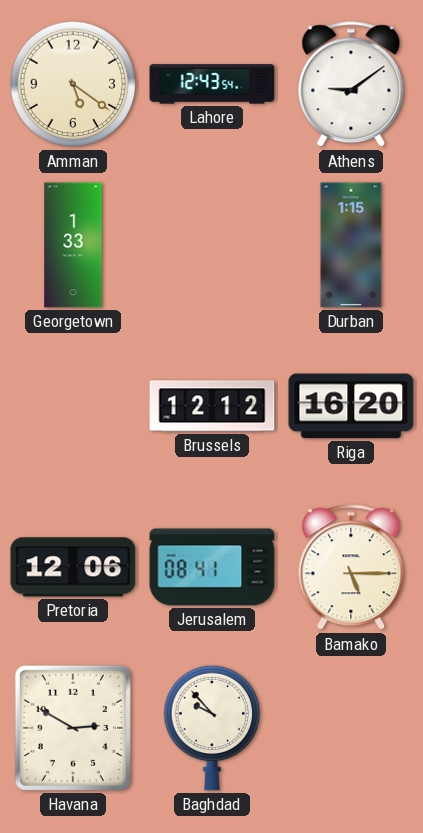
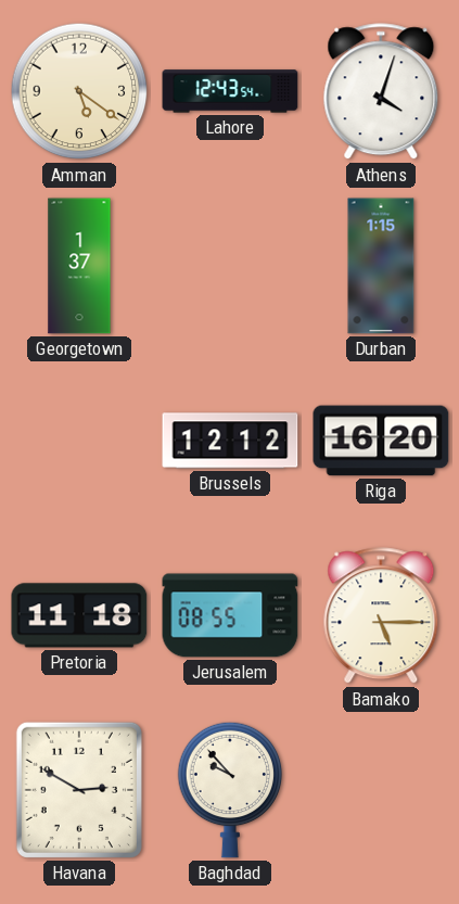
Athens: 9:09 -> 4:03
Georgetown: 1:33 -> 1:37
Pretoria: 12:06 -> 11:18
Jerusalem: 08:41 -> 08:55
